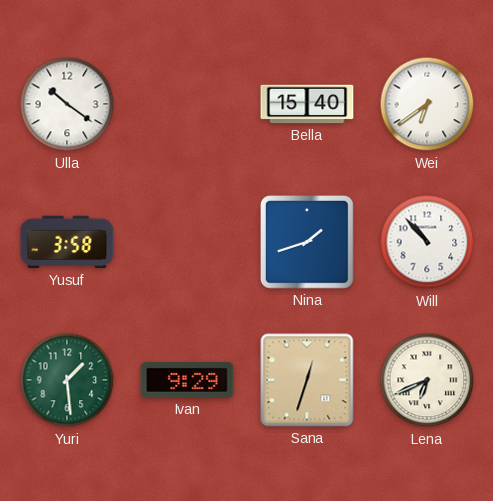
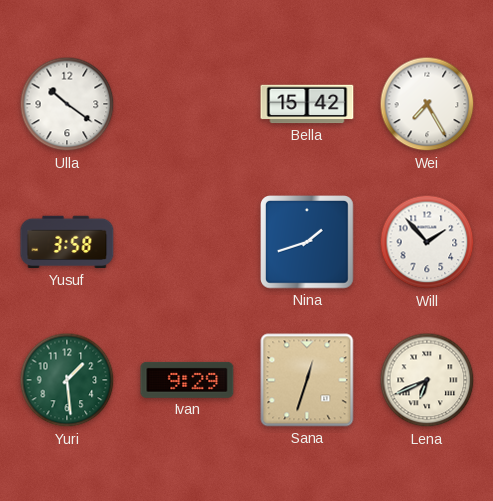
Bella: 15:40 -> 15:42
Wei: 6:39 -> 7:25
Will: 10:53 -> 1:53
